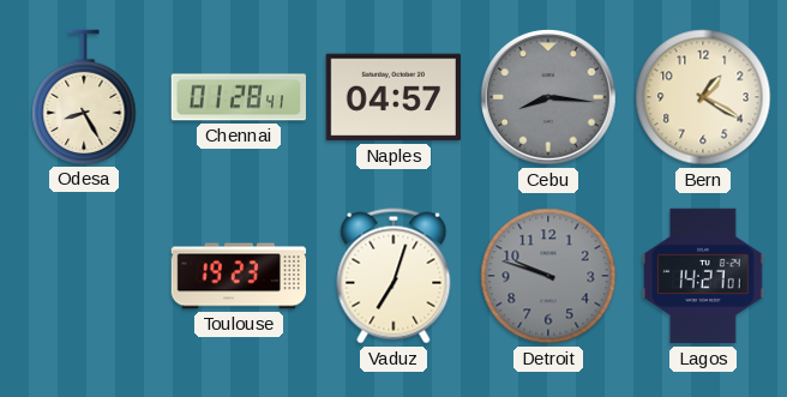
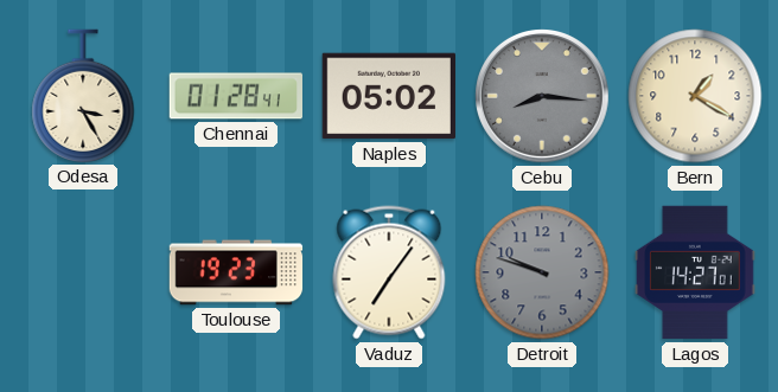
Odesa: 8:25 -> 3:25
Naples: 04:57 -> 05:02
Vaduz: 7:03 -> 7:06
